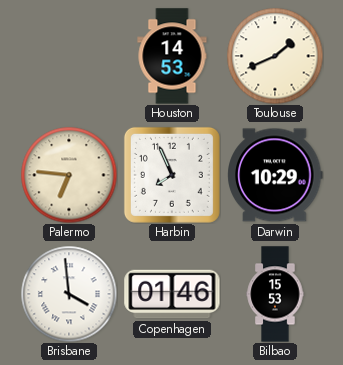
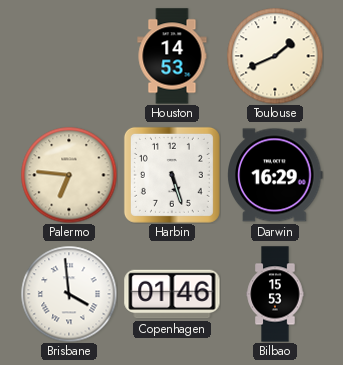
Harbin: 7:56 -> 5:27
Darwin: 10:29 -> 16:29
